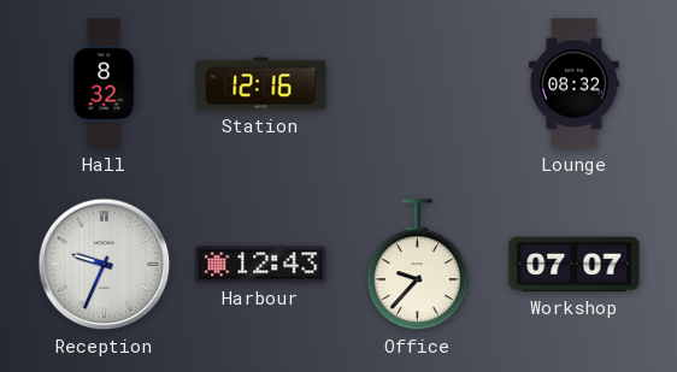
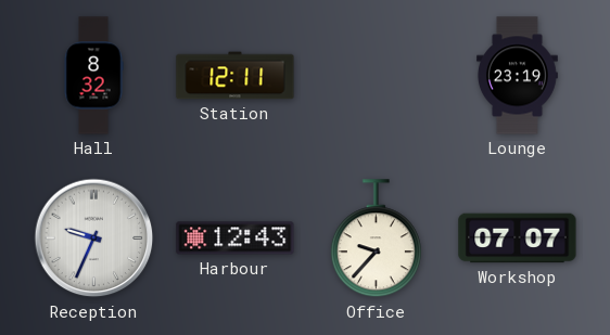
Station: 12:16 -> 12:11
Lounge: 08:32 -> 23:19
